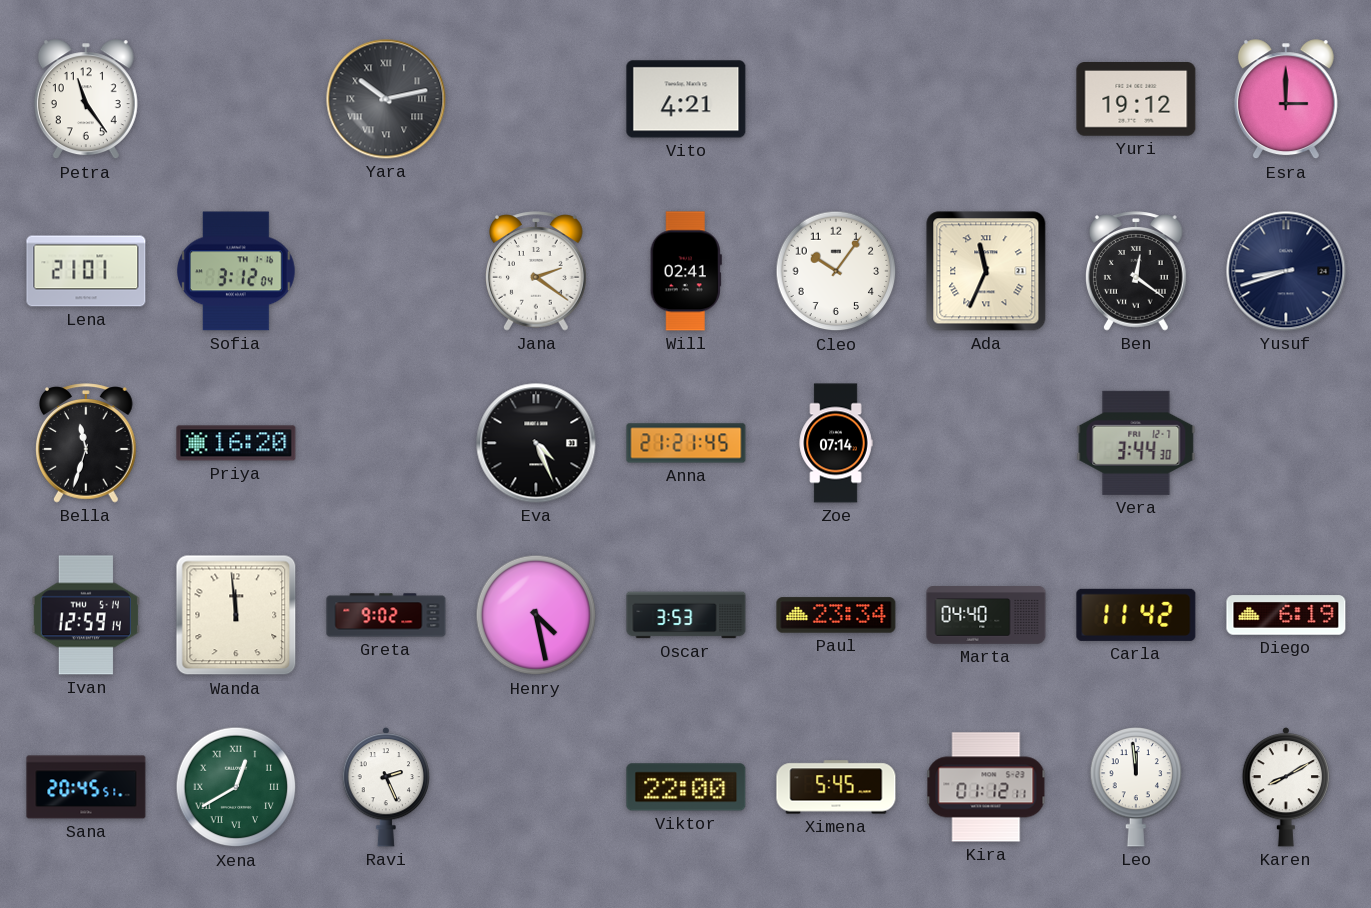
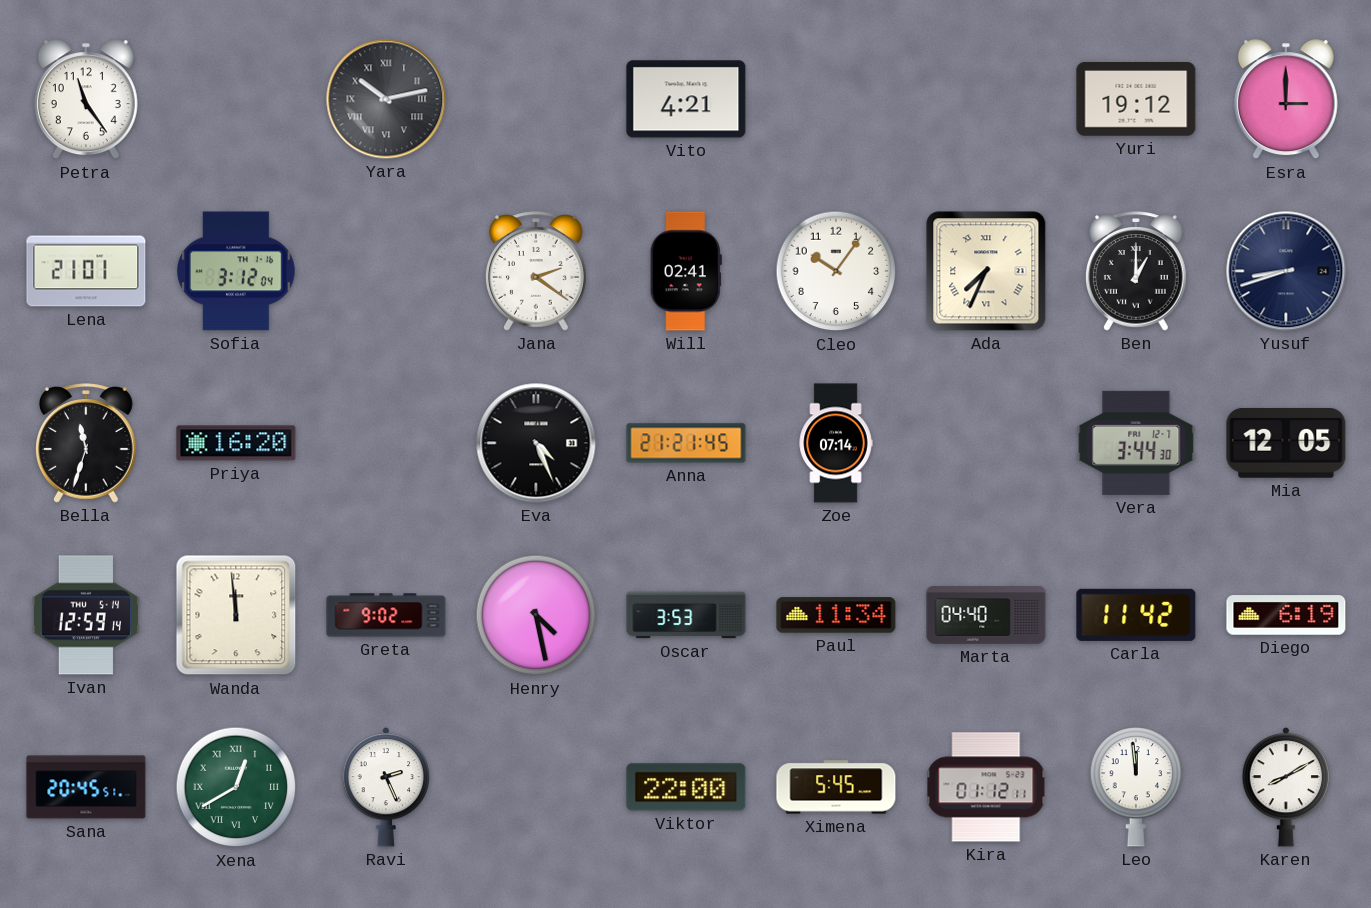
Ada: 11:34 -> 7:34
Ben: 12:21 -> 1:00
Mia: none -> 12:05
Paul: 23:34 -> 11:34
